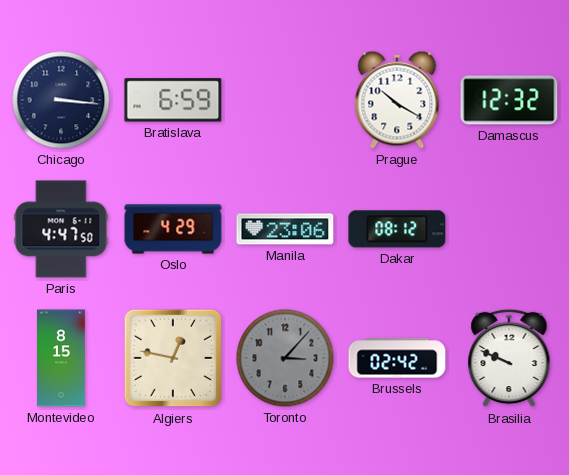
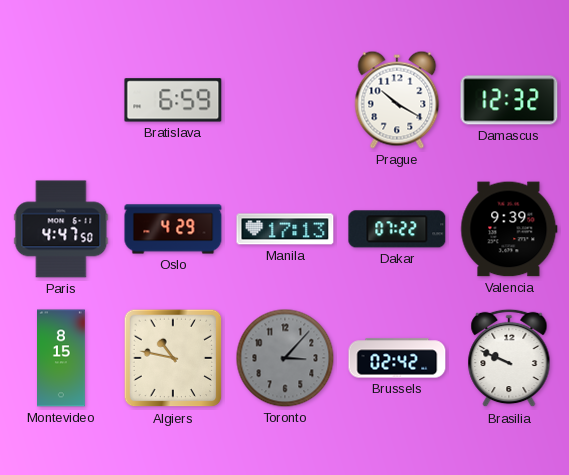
Chicago: 3:16 -> none
Manila: 23:06 -> 17:13
Dakar: 08:12 -> 07:22
Valencia: none -> 9:39
Algiers: 12:47 -> 10:47
